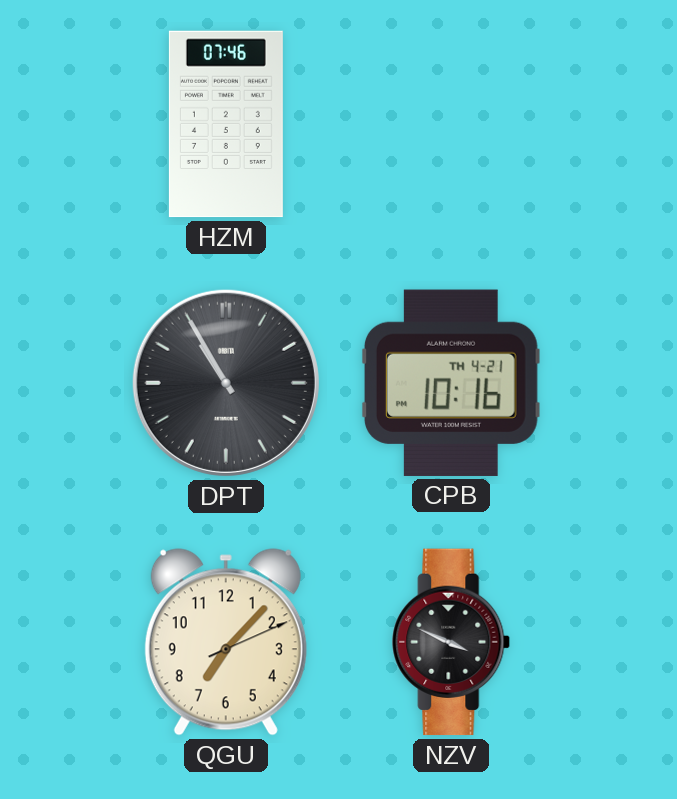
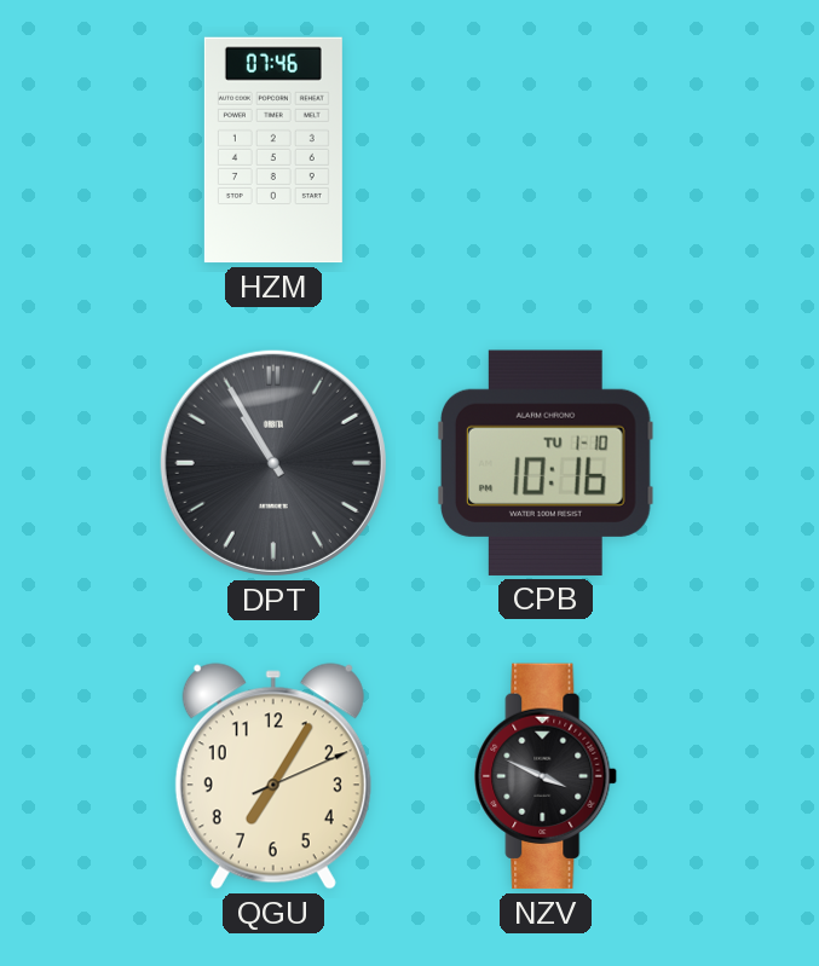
CPB date: TH 4-21 -> TU 1-10
QGU: 7:07 -> 7:05
